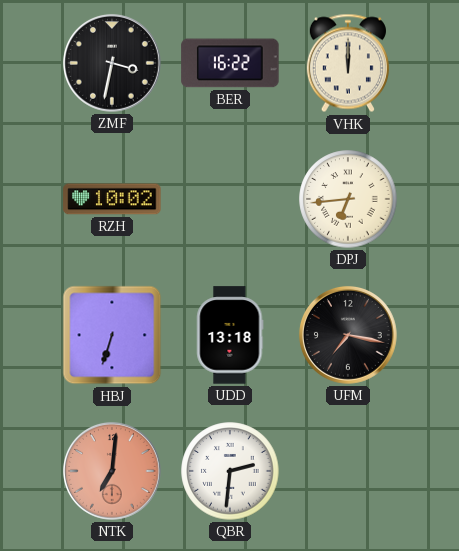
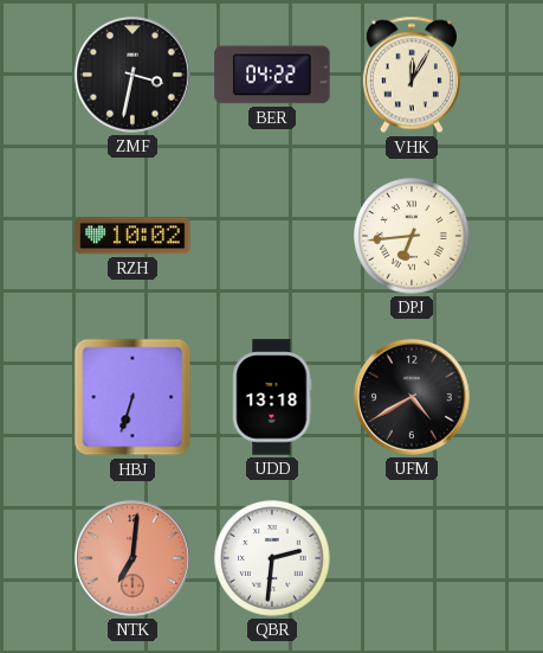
BER: 16:22 -> 04:22
VHK: 12:00 -> 12:05
UFM: 7:17 -> 4:40
